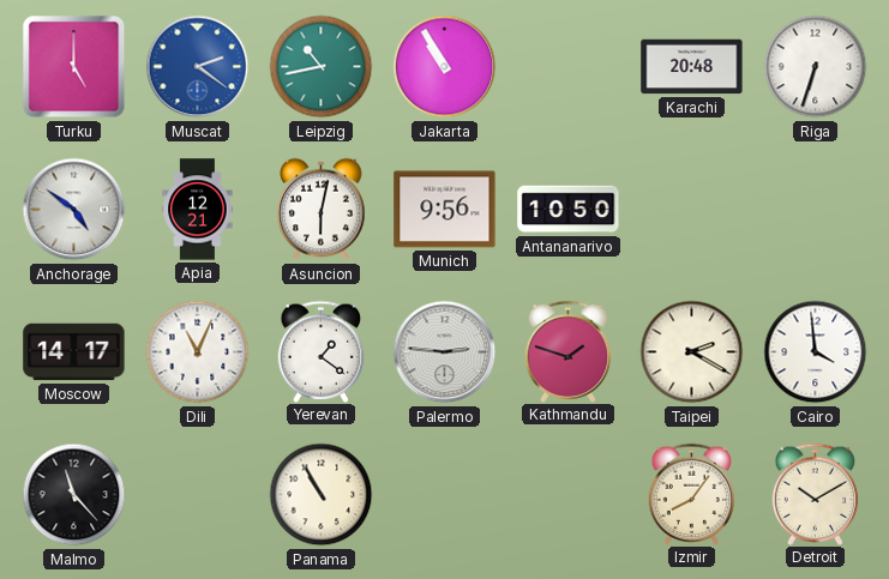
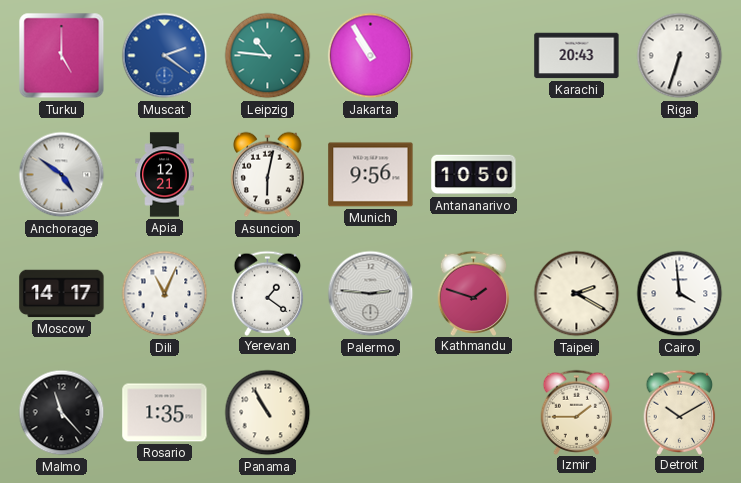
Leipzig: 10:43 -> 10:46
Karachi: 20:48 -> 20:43
Rosario: none -> 1:35
Izmir: 8:06 -> 1:45
